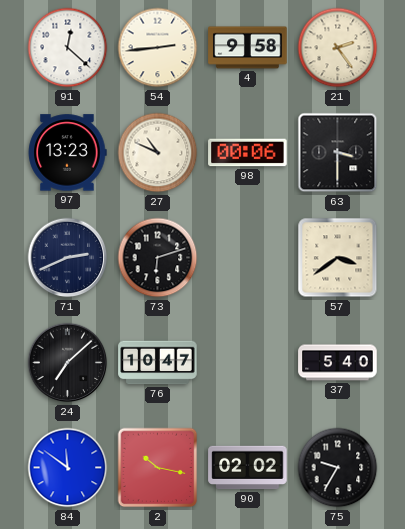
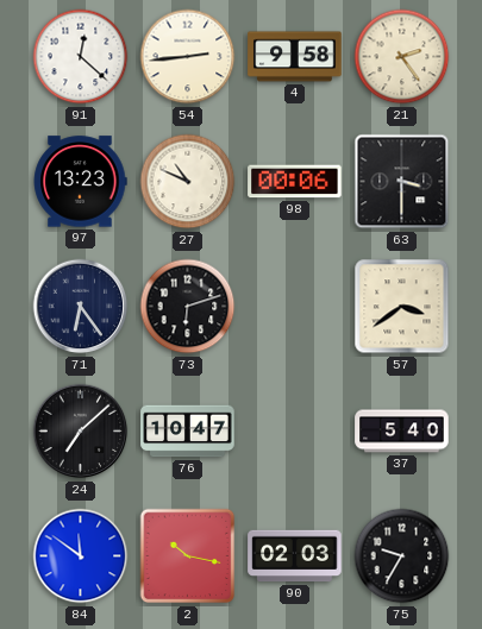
71: 2:41 -> 6:24
90: 02:02 -> 02:03
